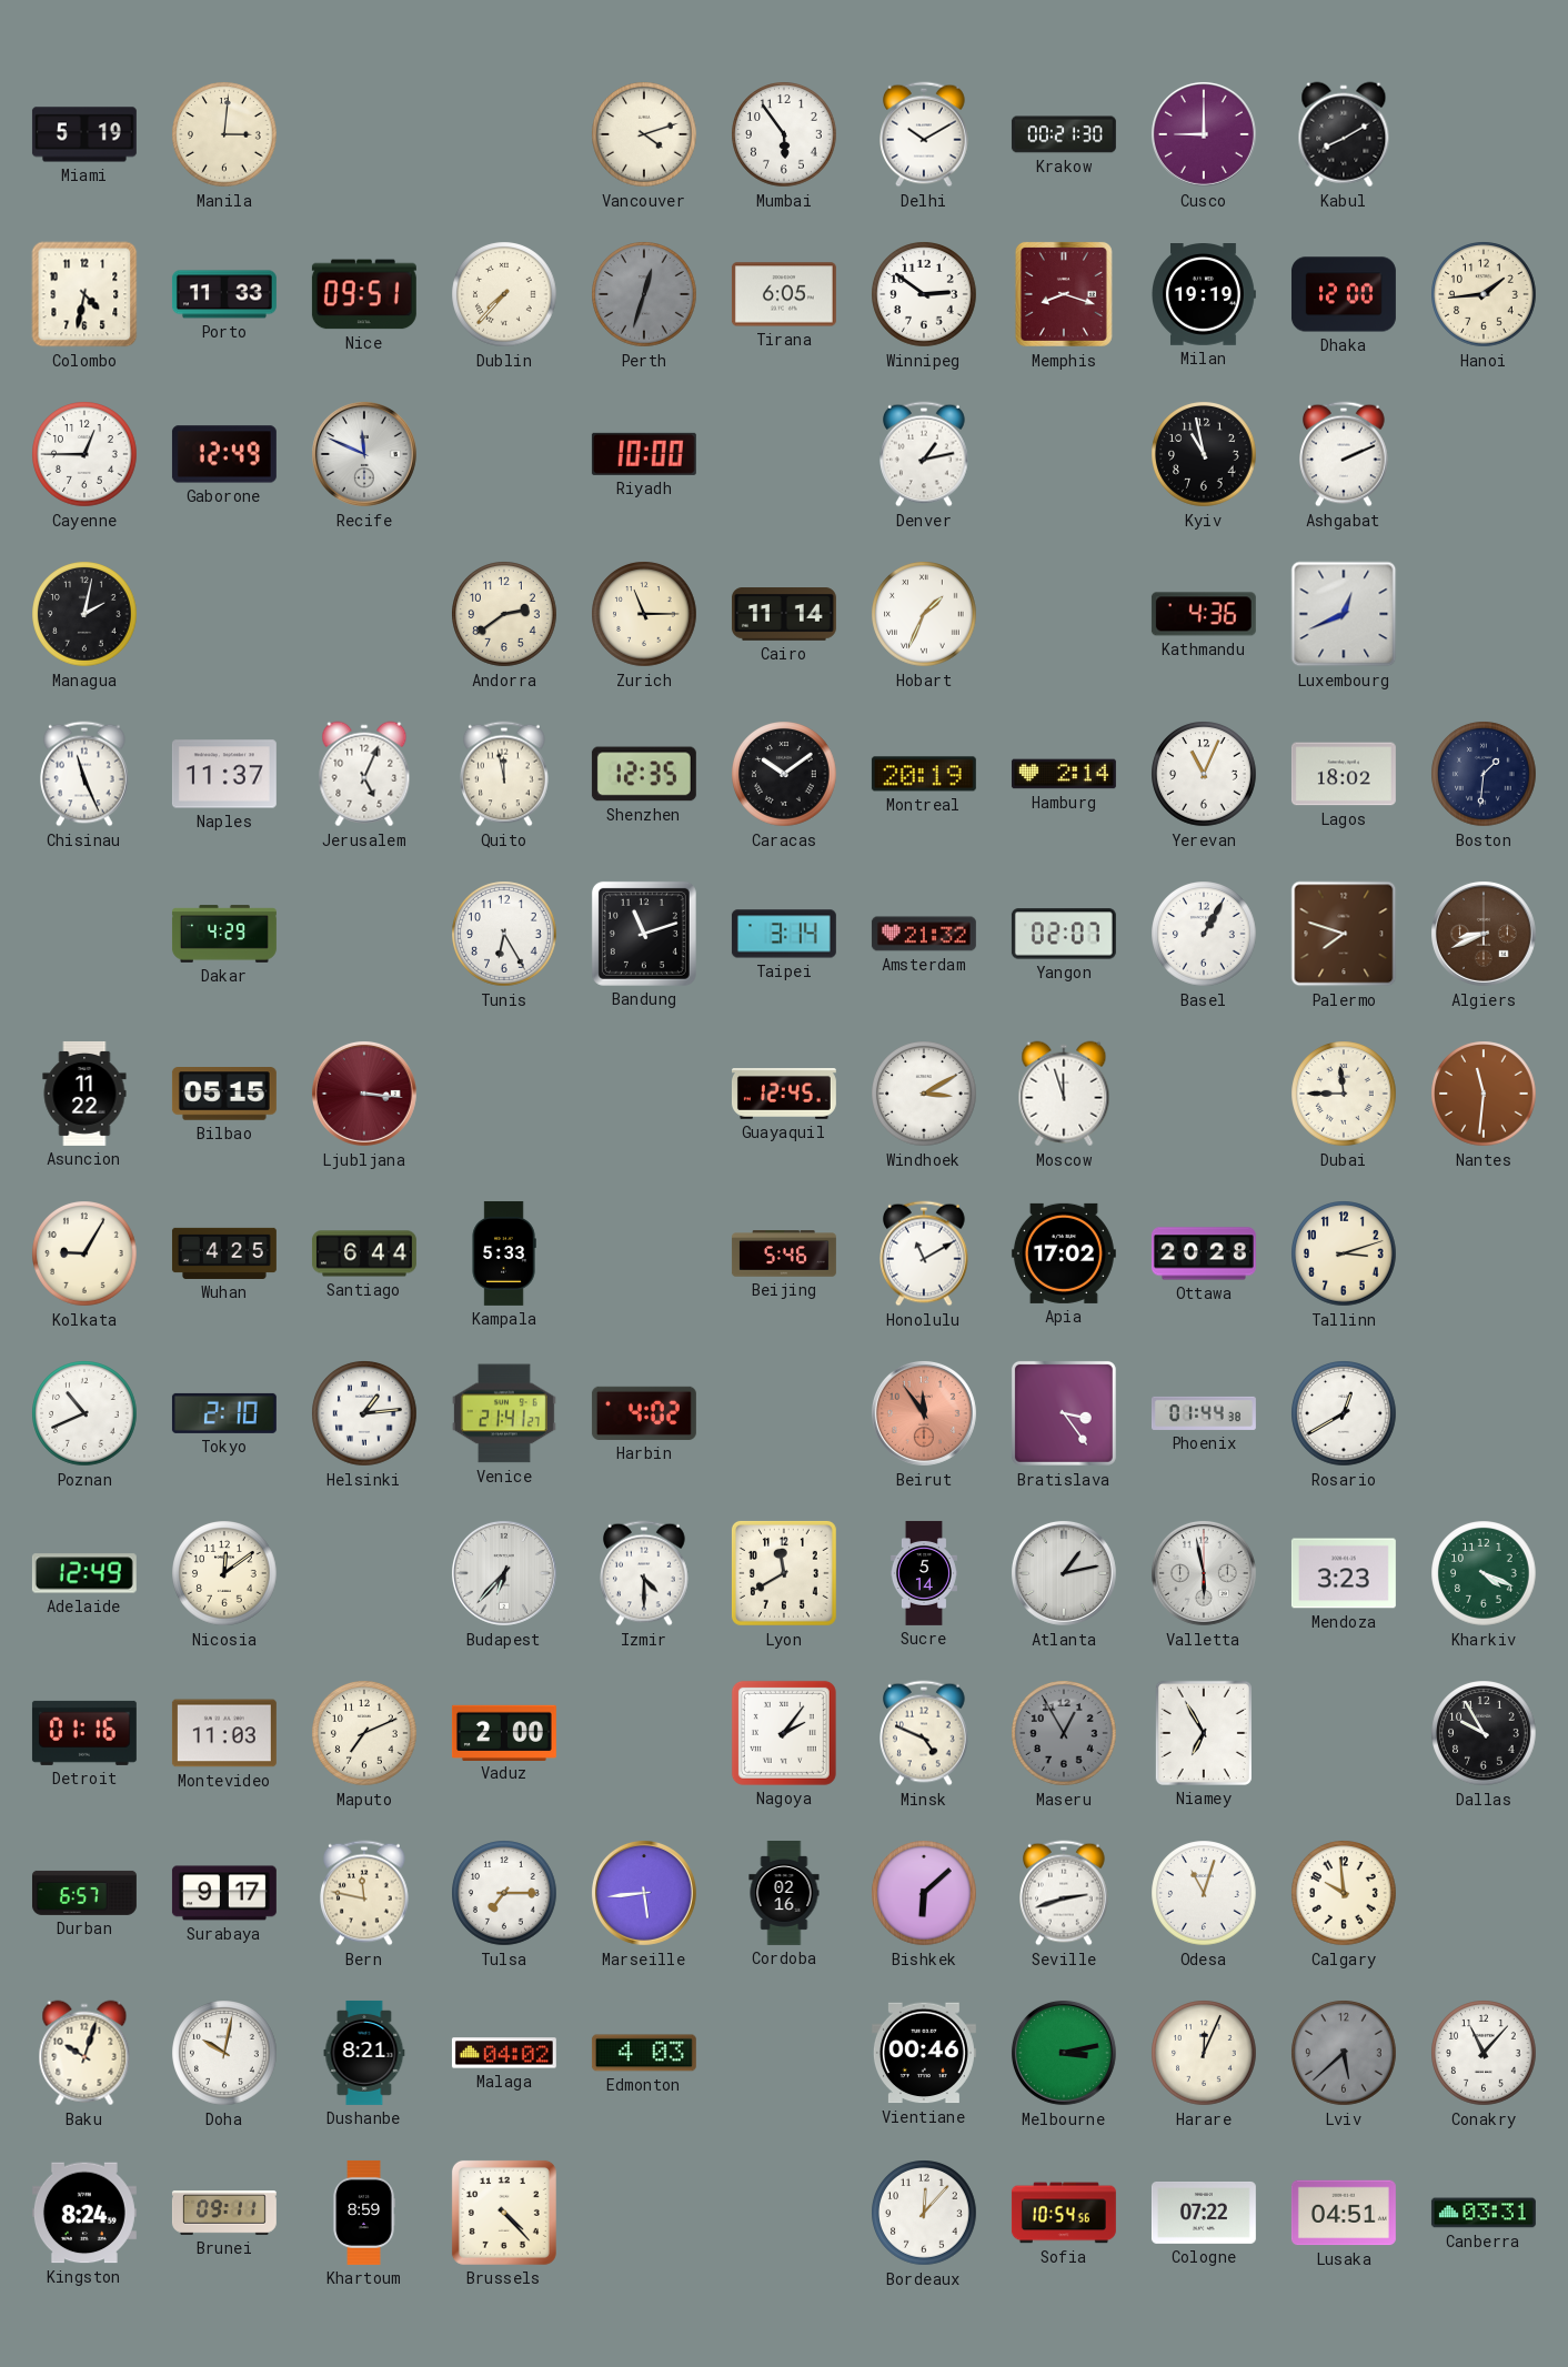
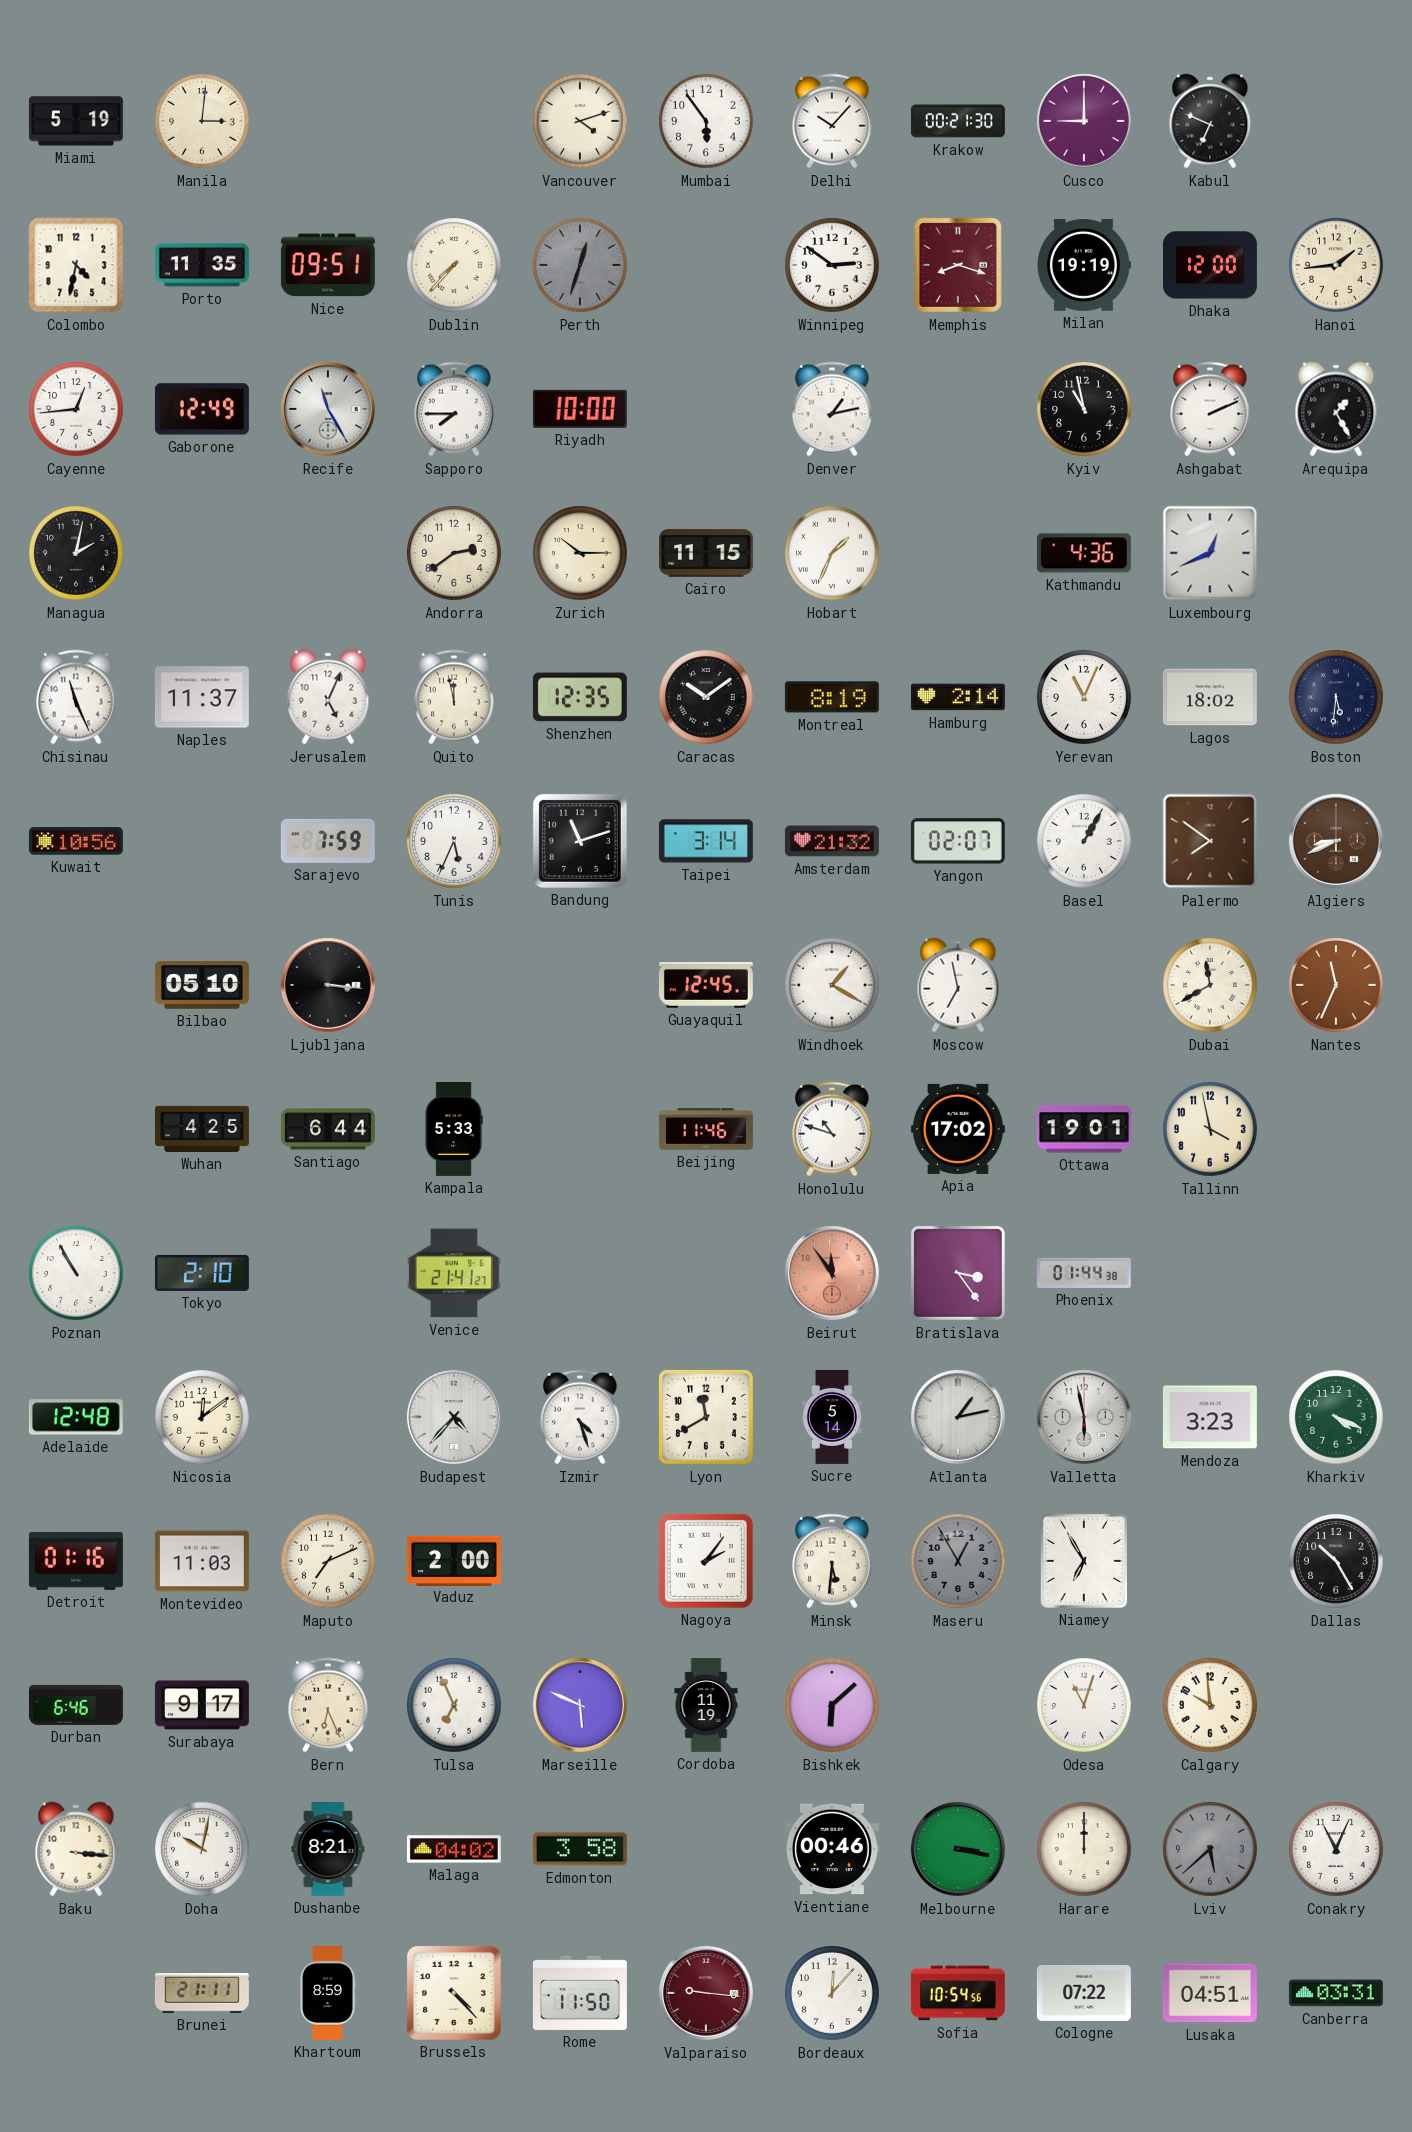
Delhi: 10:10 -> 10:07
Kabul: 8:10 -> 6:49
Porto: 11:33 -> 11:35
Tirana: 6:05 -> none
Cayenne: 12:45 -> 12:44
Recife: 11:49 -> 11:25
Sapporo: none -> 7:45
Arequipa: none -> 1:25
Zurich: 11:15 -> 10:15
Cairo: 11:14 -> 11:15
Montreal: 20:19 -> 8:19
Boston: 1:31 -> 5:31
Kuwait: none -> 10:56
Dakar: 4:29 -> none
Sarajevo: none -> 7:59
Tunis: 6:25 -> 5:34
Palermo: 7:48 -> 7:51
Asuncion: 11:22 -> none
Bilbao: 05:15 -> 05:10
Ljubljana dial: burgundy -> black
Windhoek: 3:10 -> 1:20
Moscow: 11:57 -> 6:58
Dubai: 11:45 -> 11:40
Nantes: 11:31 -> 11:34
Kolkata: 9:05 -> none
Beijing: 5:46 -> 11:46
Honolulu: 11:10 -> 10:48
Ottawa: 20:28 -> 19:01
Tallinn: 3:12 -> 3:58
Poznan: 10:41 -> 10:55
Helsinki: 1:14 -> none
Harbin: 4:02 -> none
Rosario: 12:40 -> none
Adelaide: 12:49 -> 12:48
Budapest: 6:37 -> 4:37
Izmir: 4:30 -> 4:27
Minsk: 4:49 -> 5:31
Dallas: 9:55 -> 10:25
Durban: 6:57 -> 6:46
Bern: 11:47 -> 6:26
Tulsa: 7:15 -> 6:56
Marseille: 5:44 -> 5:49
Cordoba: 02:16 -> 11:19
Seville: 2:42 -> none
Baku: 10:03 -> 3:16
Edmonton: 4:03 -> 3:58
Melbourne: 3:13 -> 3:17
Harare: 12:04 -> 12:00
Conakry: 11:07 -> 11:04
Kingston: 8:24 -> none
Brunei: 09:11 -> 21:11
Rome: none -> 11:50
Valparaiso: none -> 9:16
